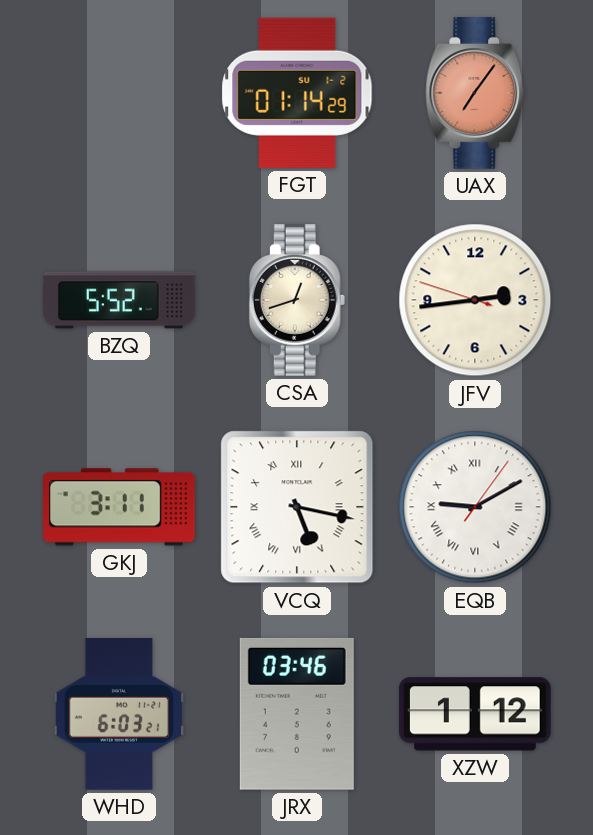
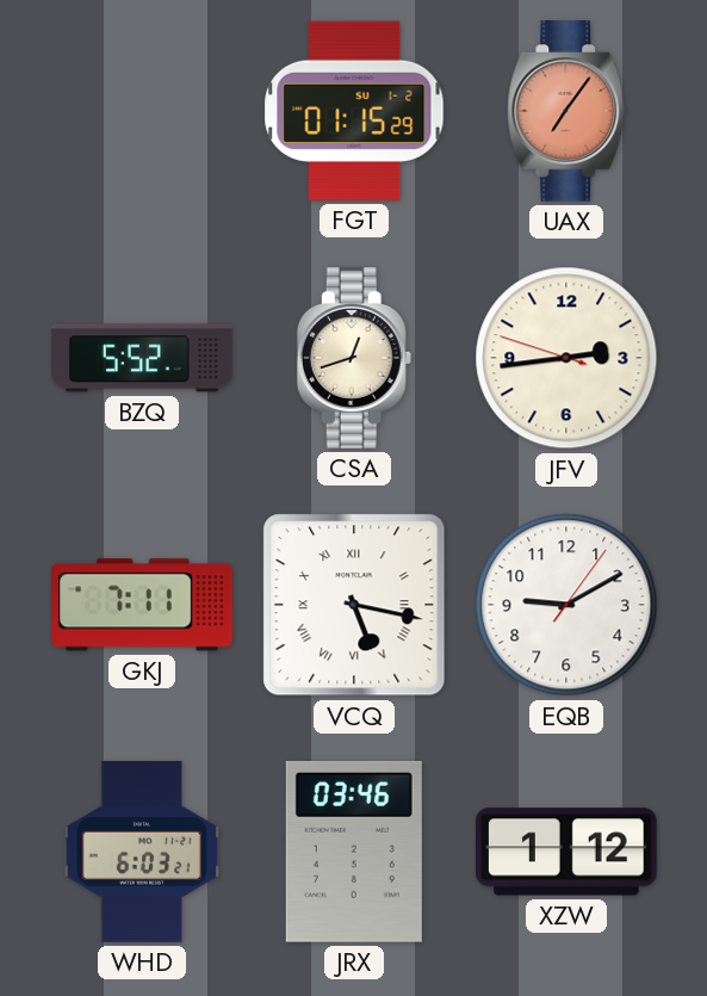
FGT: 01:14 -> 01:15
GKJ: 3:11 -> 7:11
EQB numerals: Roman -> Arabic
